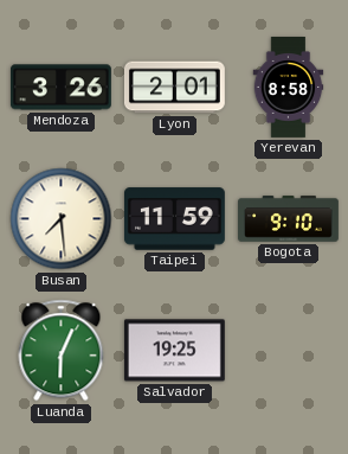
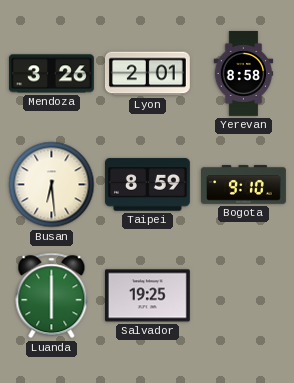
Busan: 7:29 -> 6:29
Taipei: 11:59 -> 8:59
Luanda: 6:04 -> 6:00
